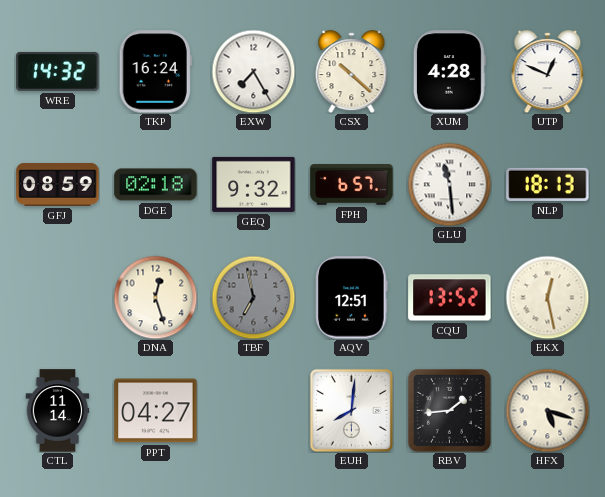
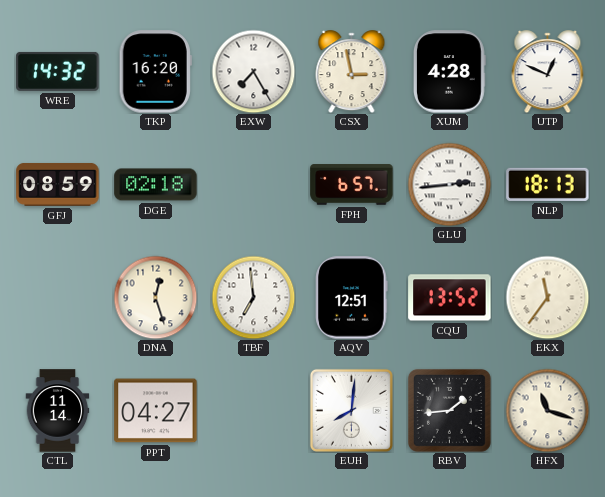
TKP: 16:24 -> 16:20
CSX: 10:22 -> 2:58
GEQ: 9:32 -> none
GLU: 11:29 -> 2:44
TBF: 6:58 -> 6:59
TBF dial: grey -> white
EKX: 12:28 -> 11:36
HFX: 5:18 -> 11:18
